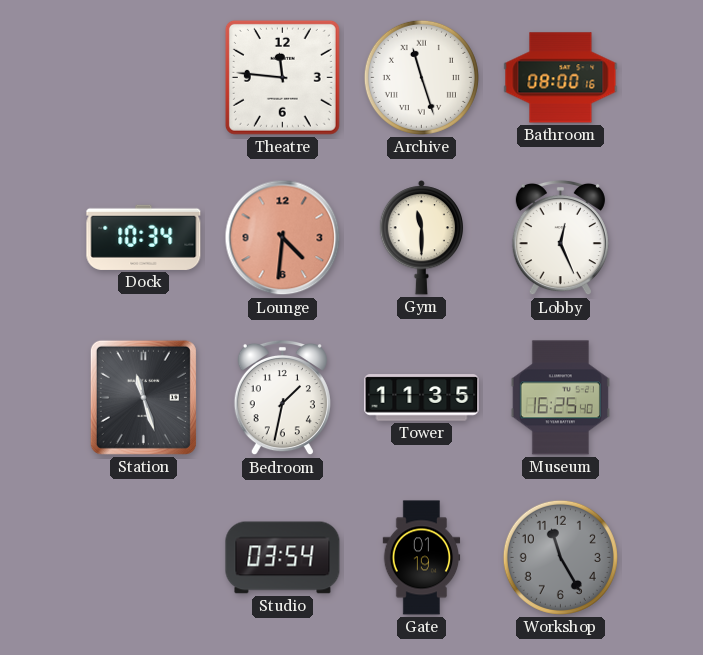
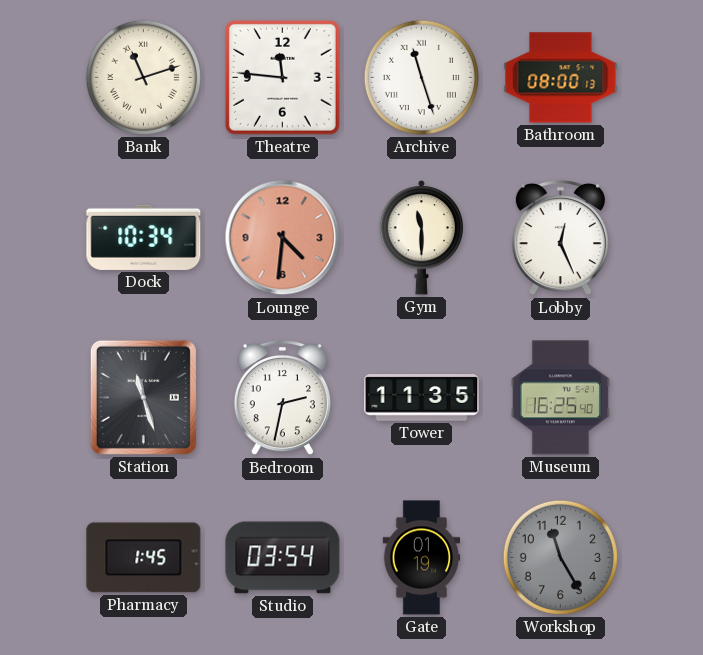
Bank: none -> 11:12
Bathroom: 08:00:16 -> 08:00:13
Bedroom: 1:32 -> 2:32
Pharmacy: none -> 1:45
